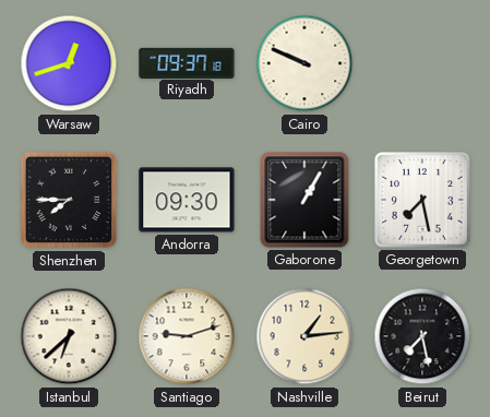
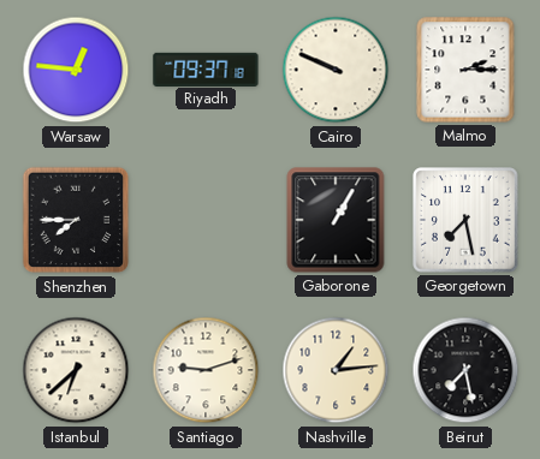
Warsaw: 12:42 -> 12:46
Malmo: none -> 2:15
Andorra: 09:30 -> none
